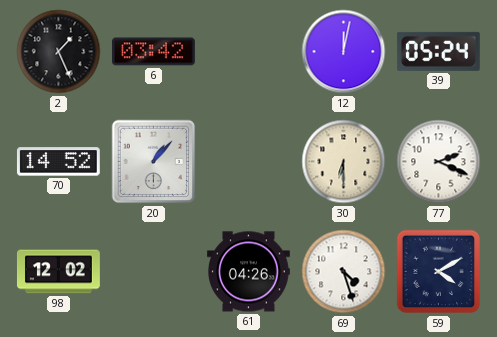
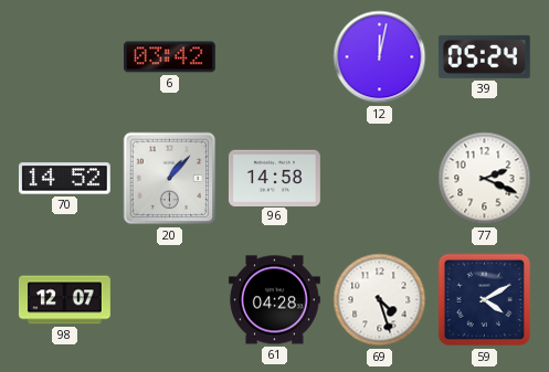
2: 1:26 -> none
96: none -> 14:58
30: 6:30 -> none
98: 12:02 -> 12:07
61: 04:26 -> 04:28
